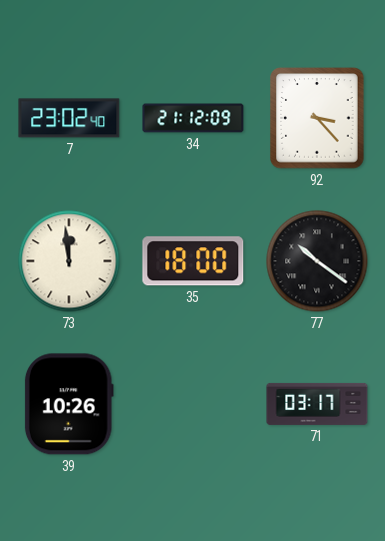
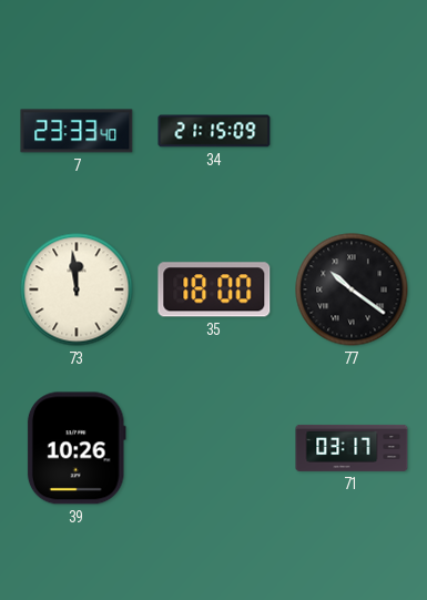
7: 23:02 -> 23:33
34: 21:12 -> 21:15
92: 3:23 -> none
